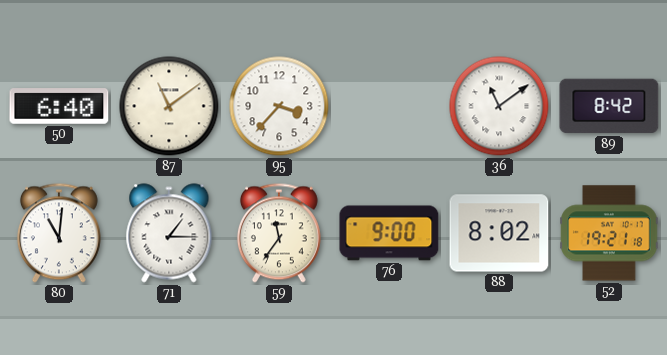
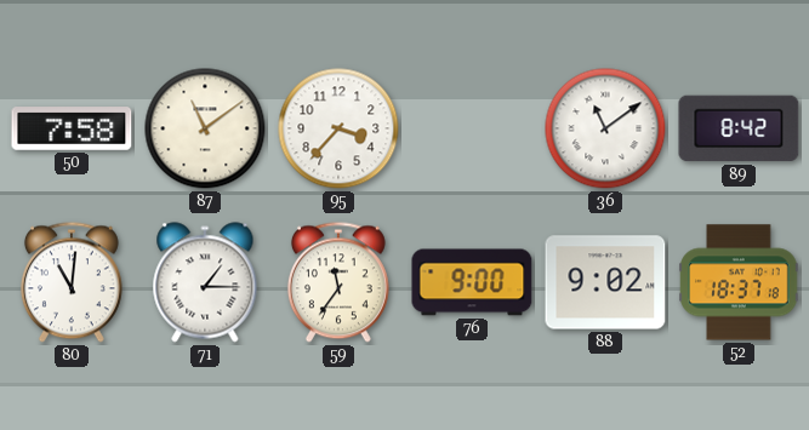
50: 6:40 -> 7:58
88: 8:02 -> 9:02
52: 19:21 -> 18:37
